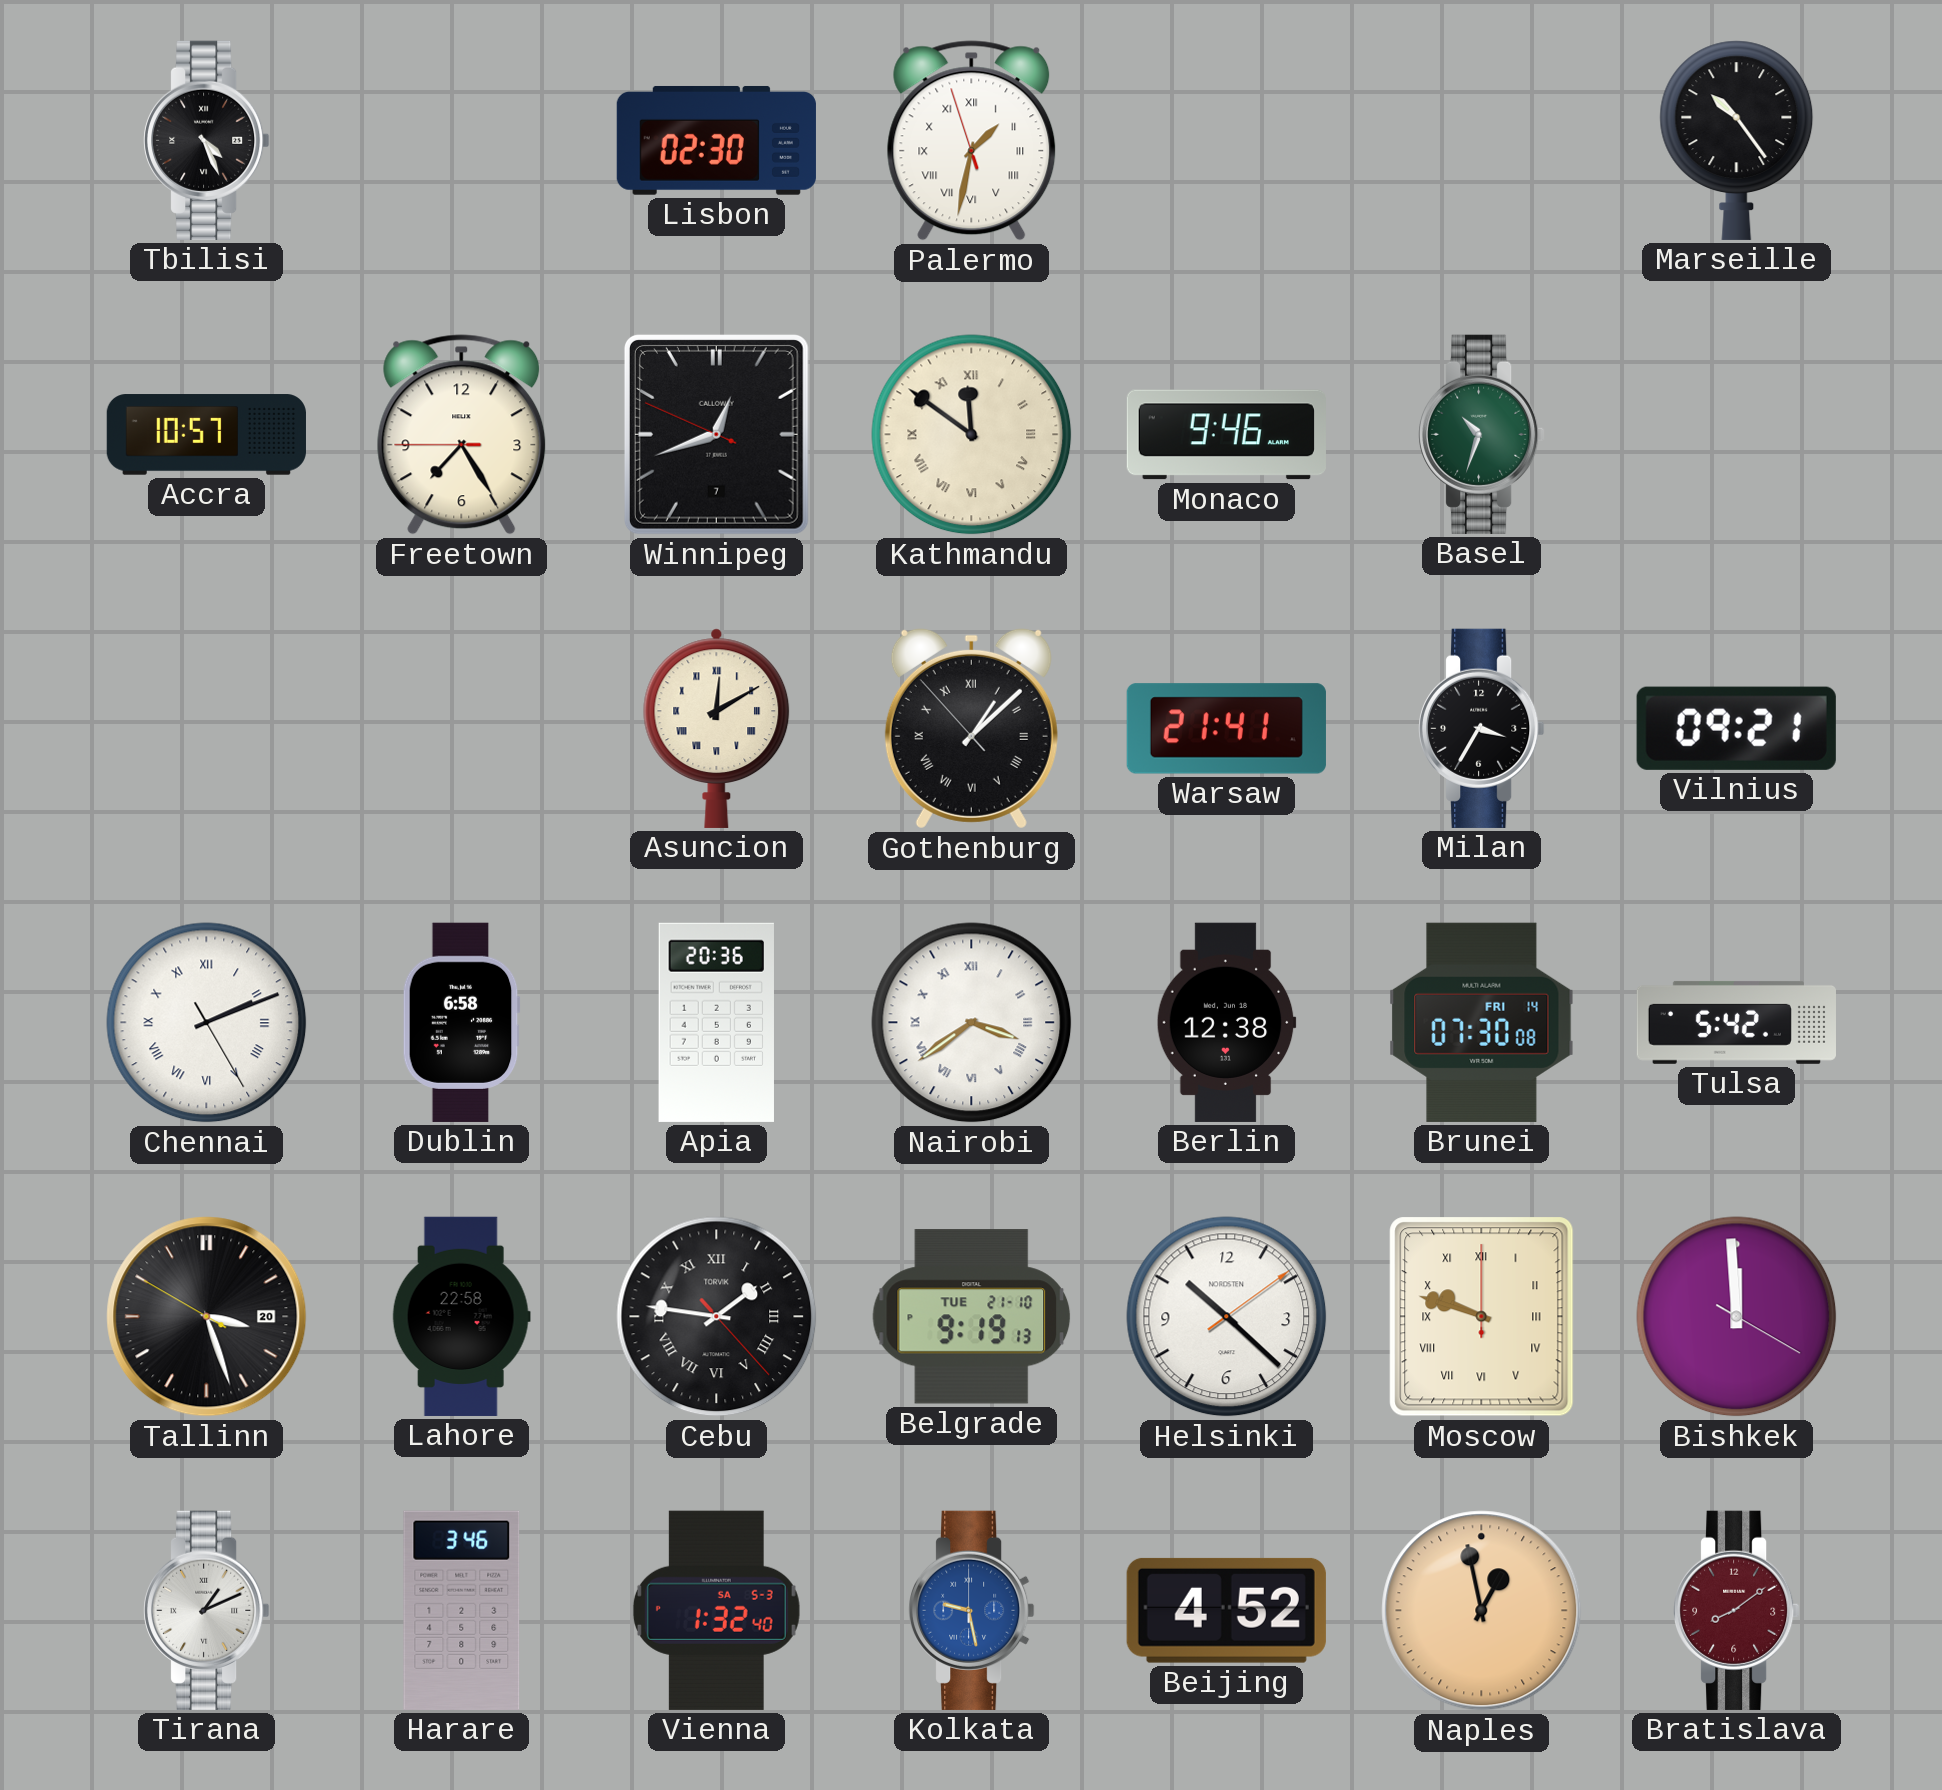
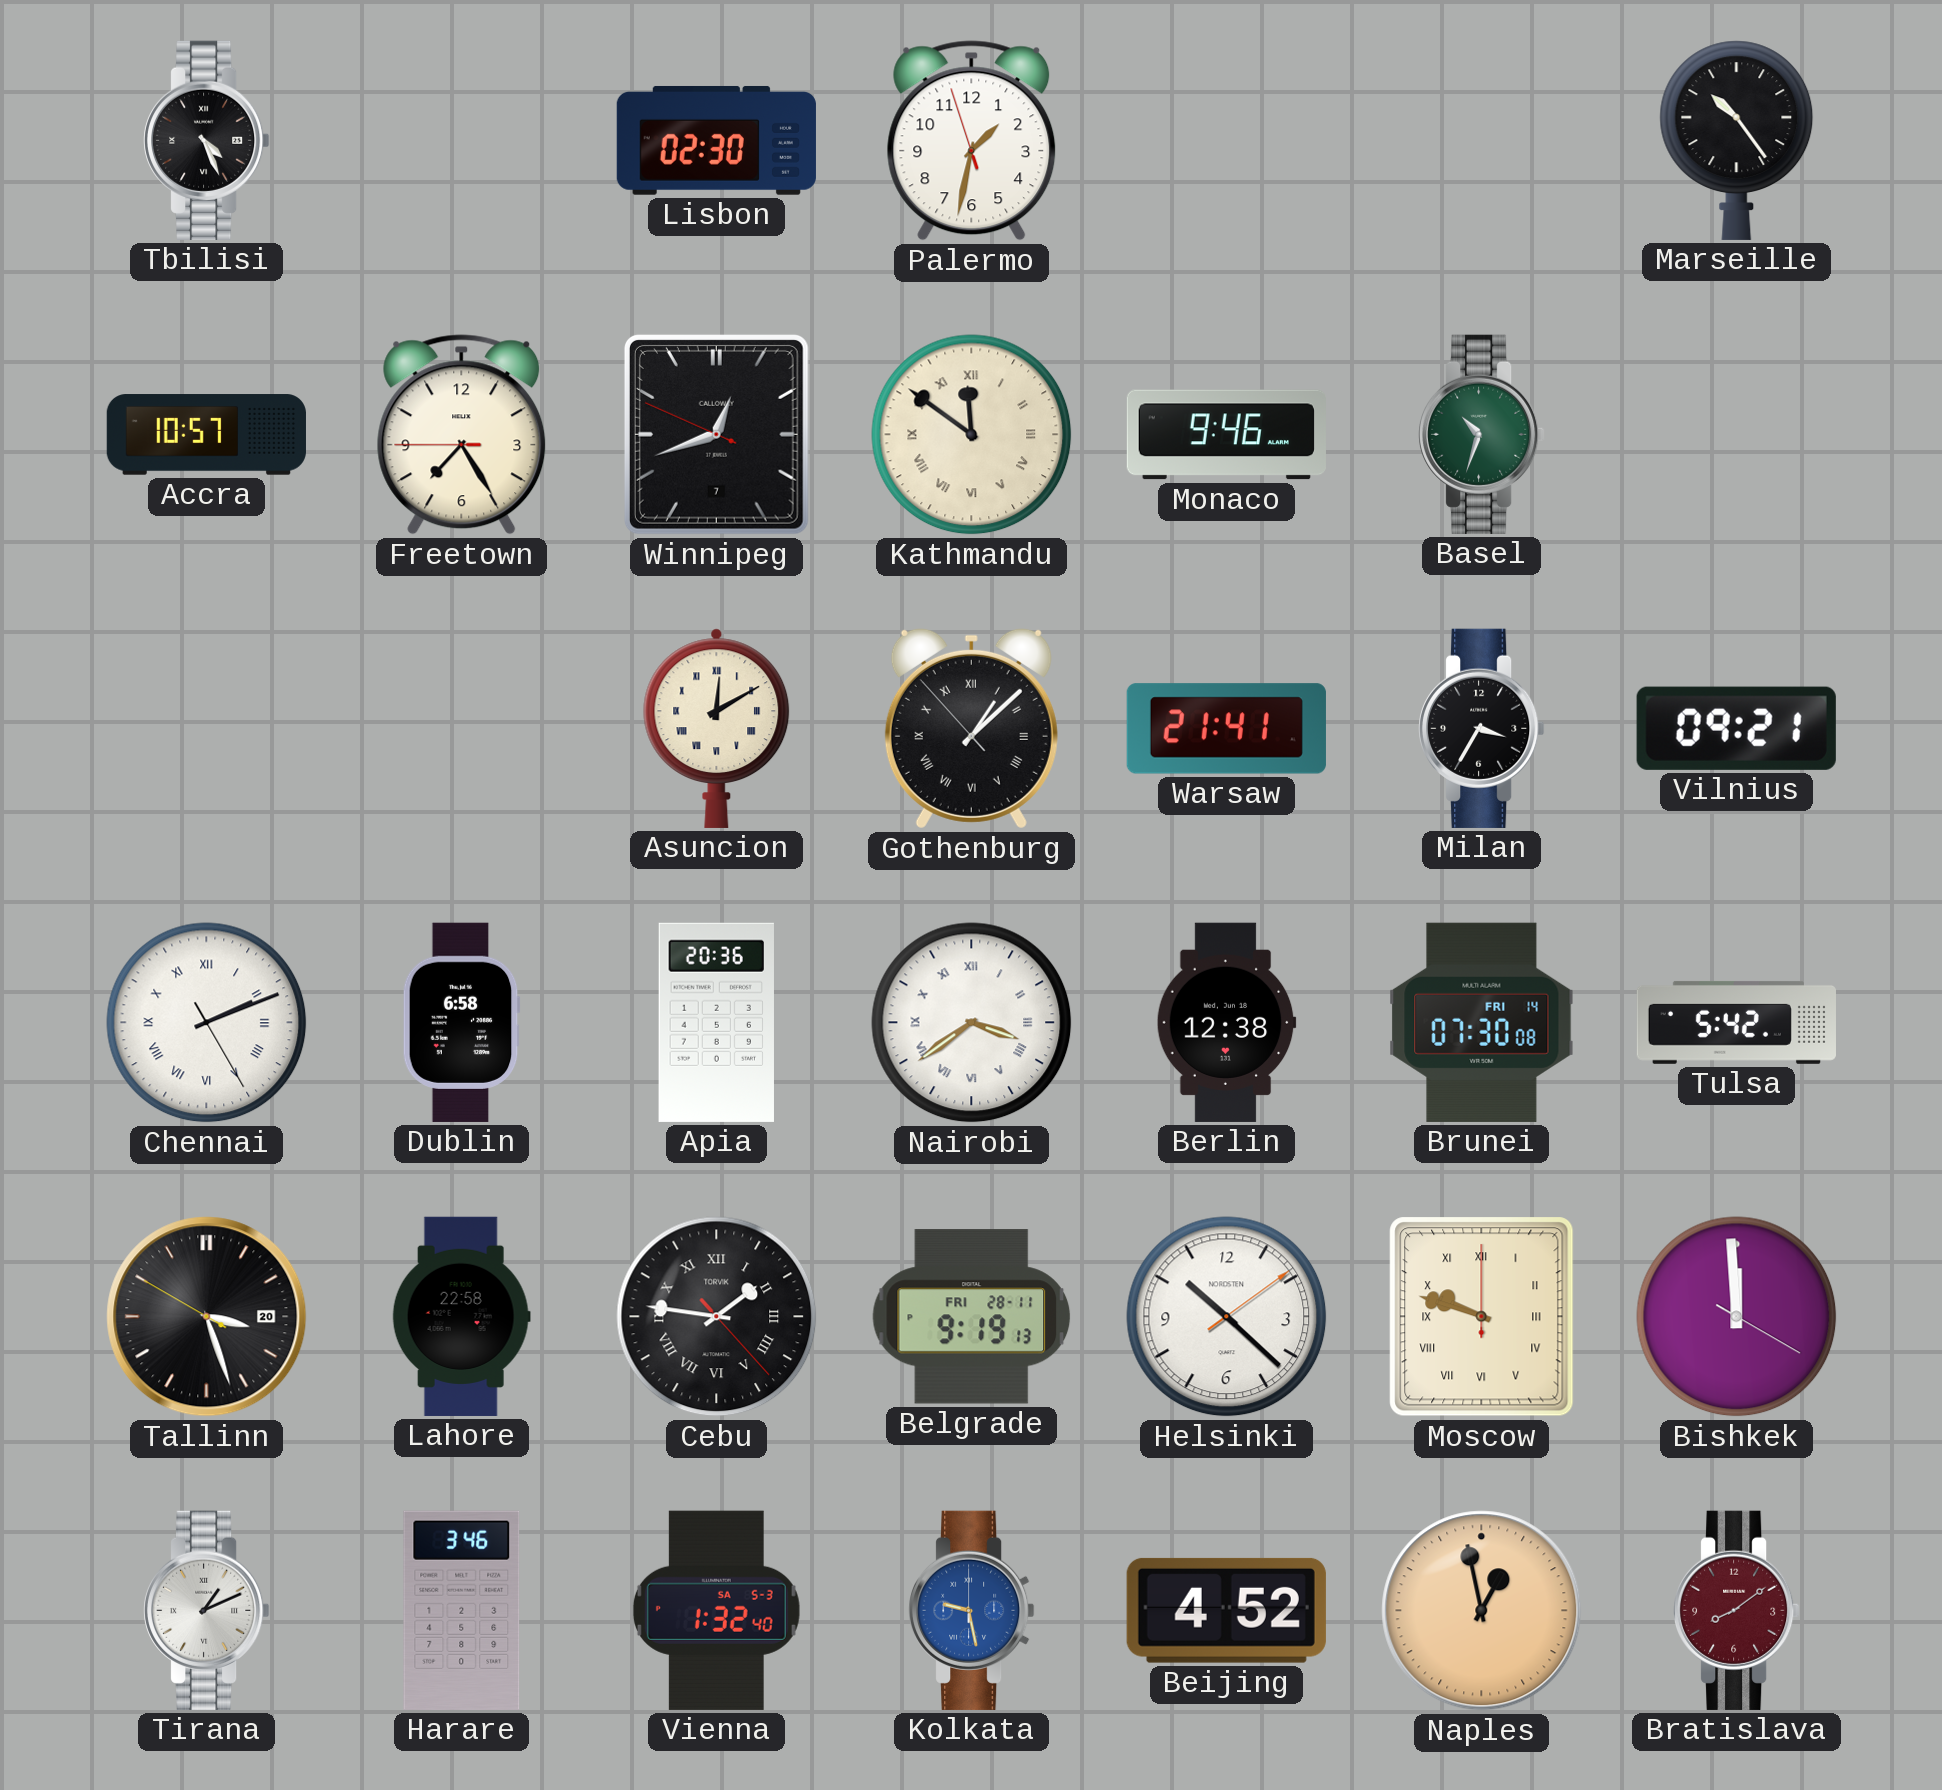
Palermo numerals: Roman -> Arabic
Belgrade date: TUE 21-10 -> FRI 28-11
